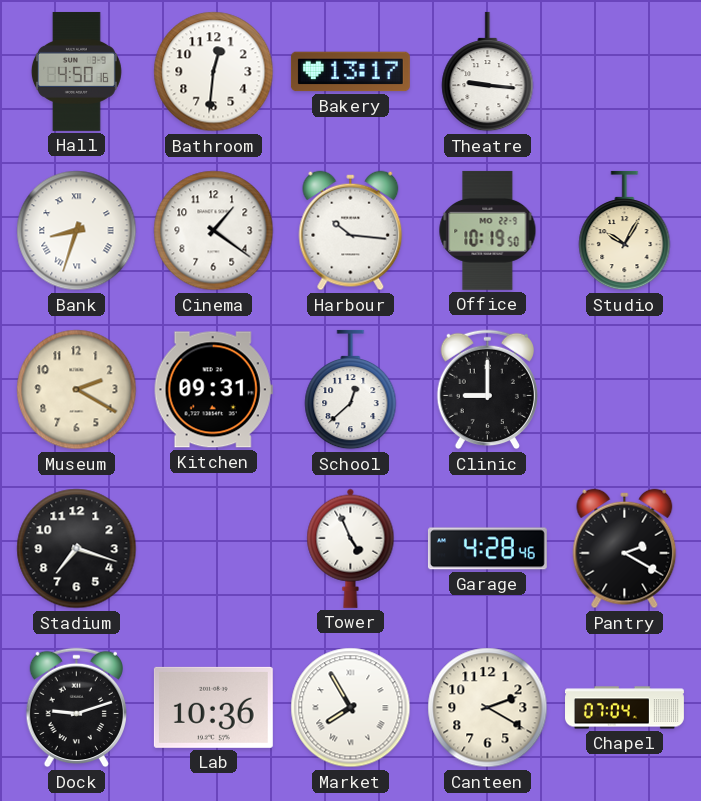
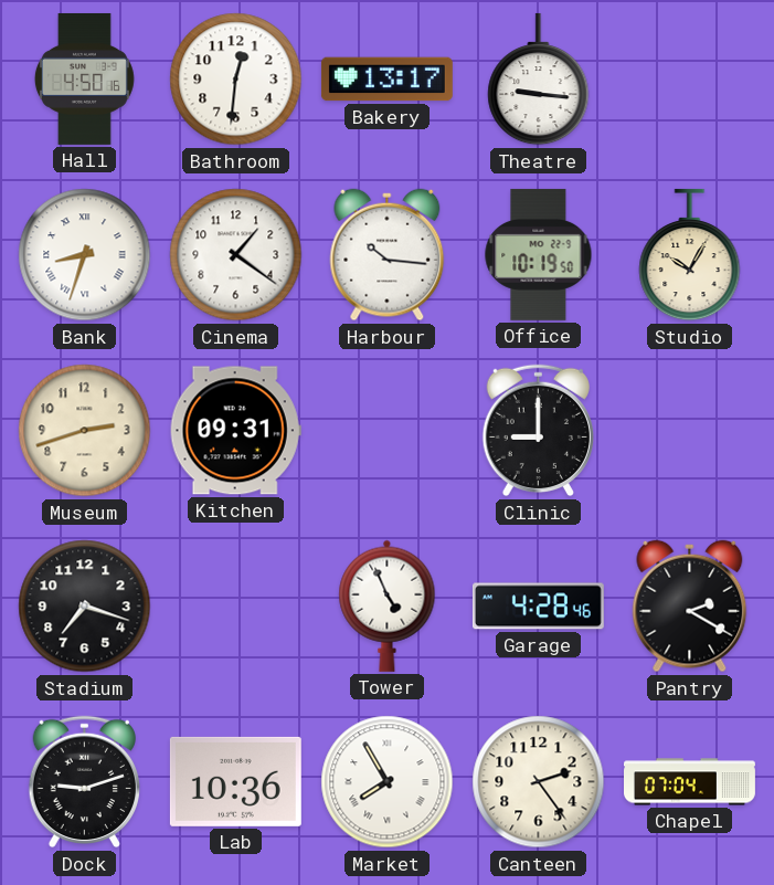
Museum: 2:20 -> 2:42
School: 12:38 -> none
Canteen: 2:20 -> 2:24
